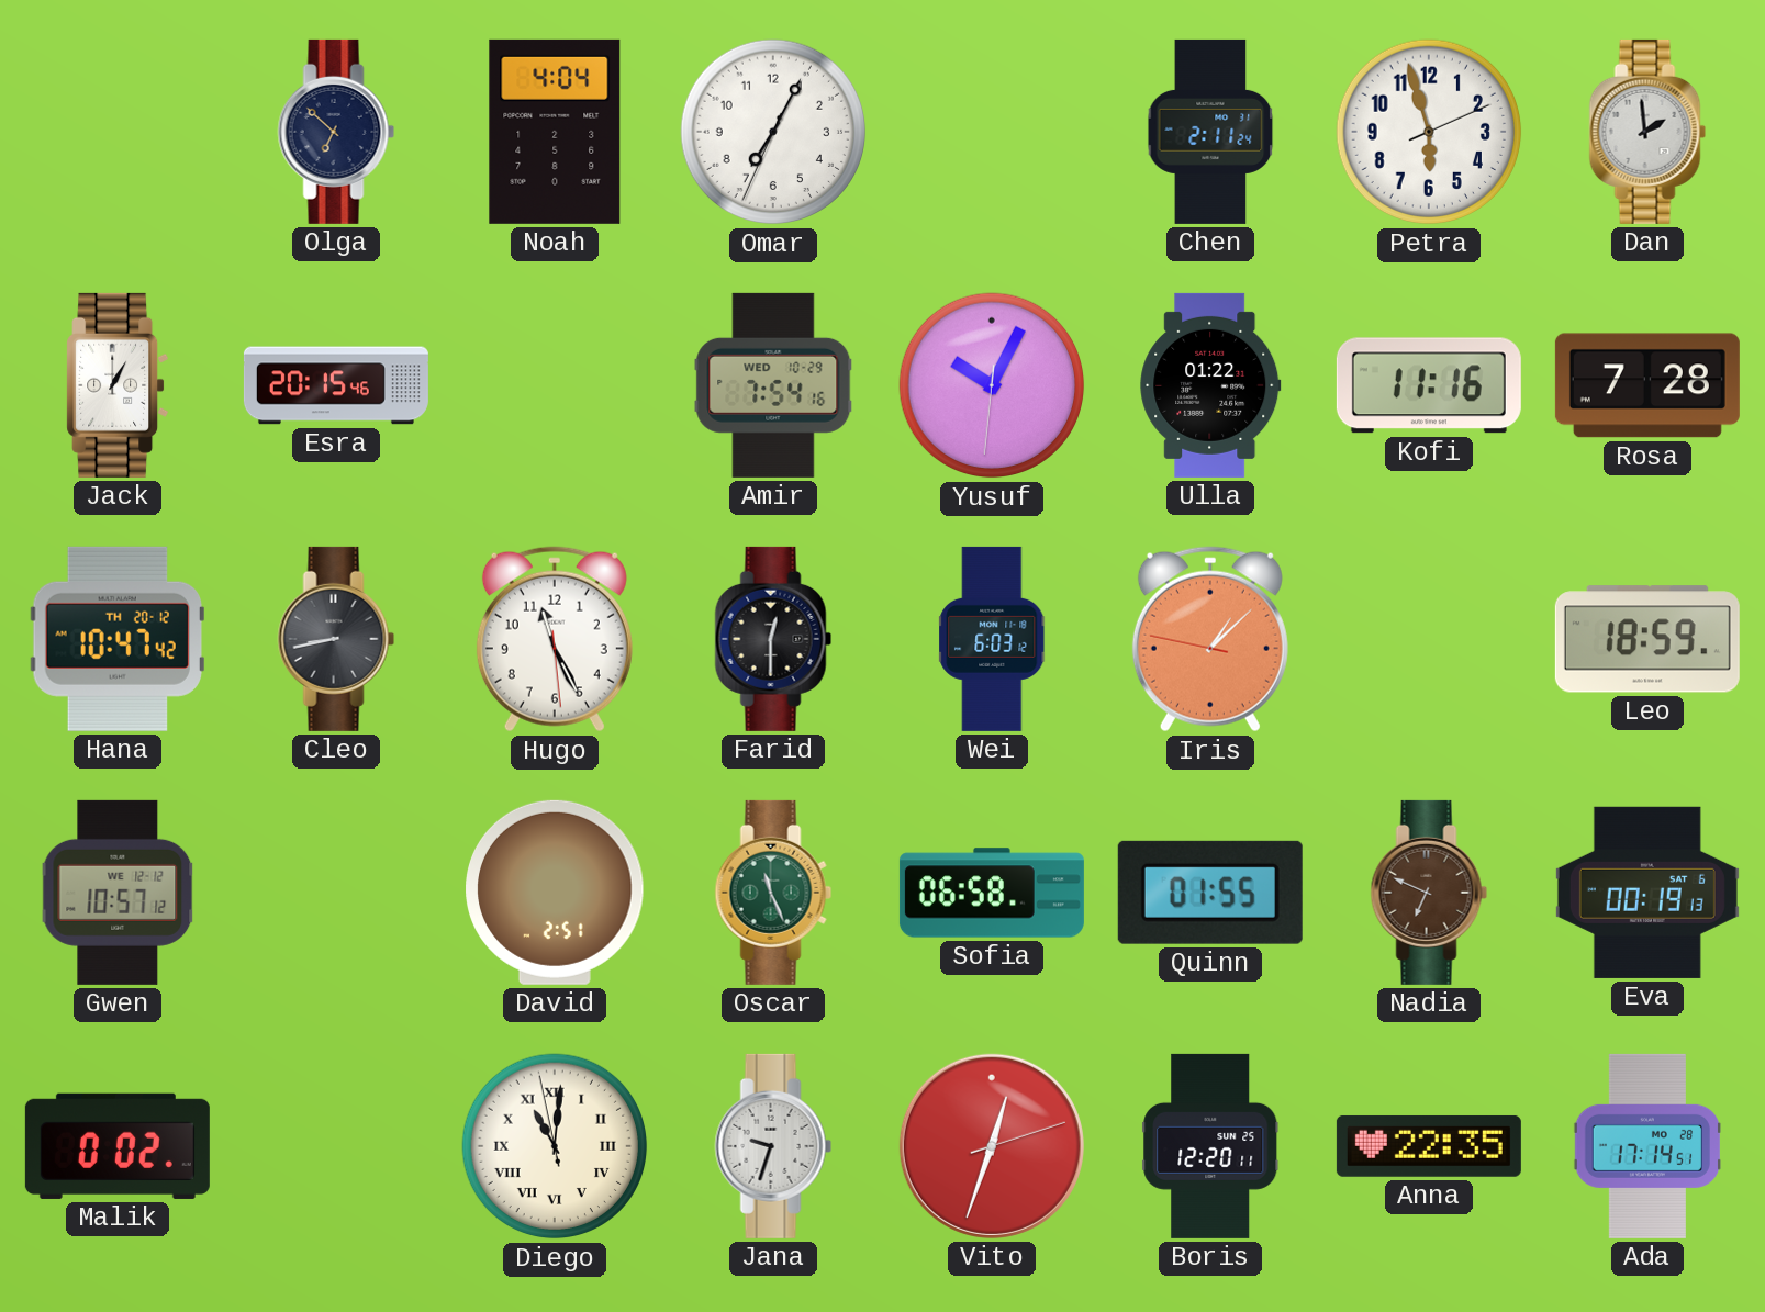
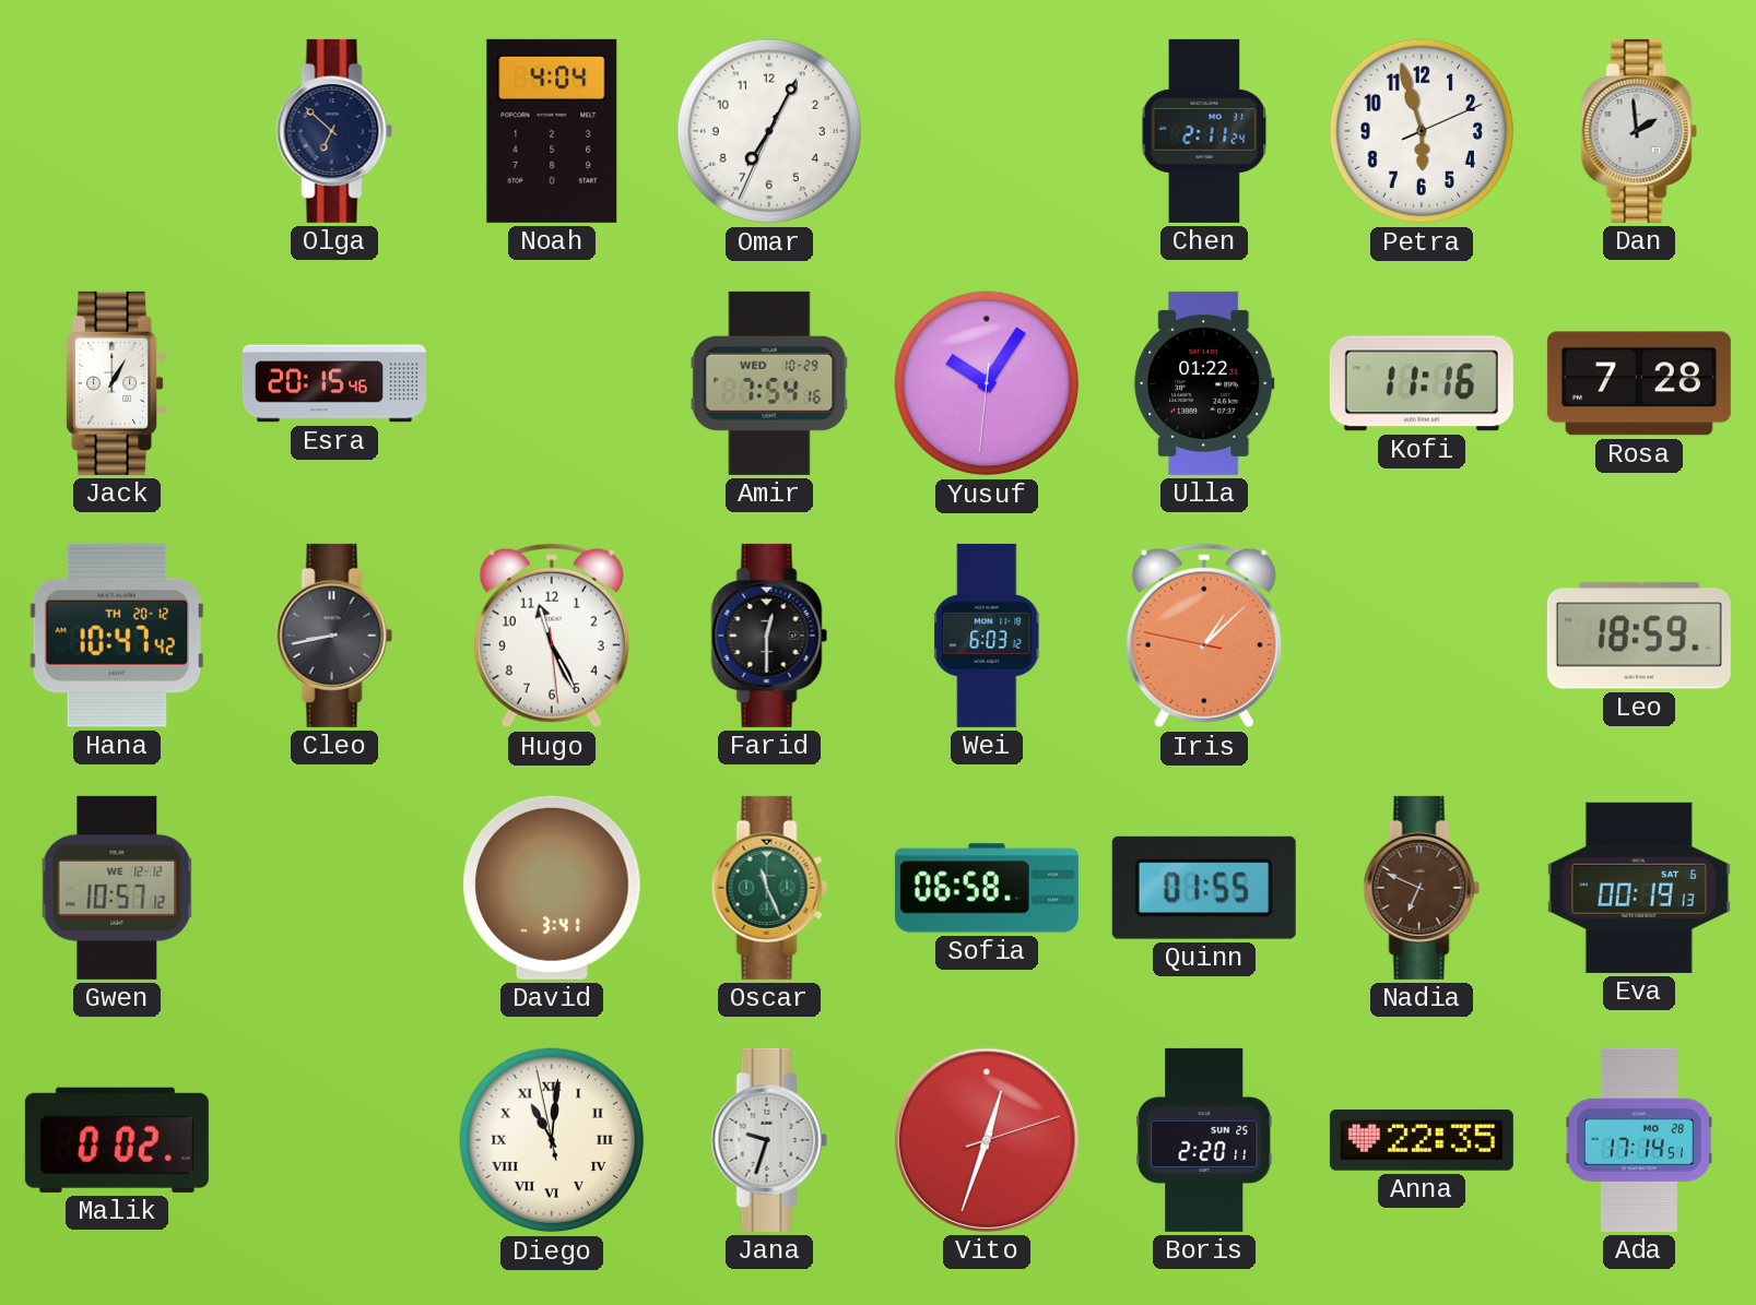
Yusuf: 10:04 -> 10:05
David: 2:51 -> 3:41
Boris: 12:20 -> 2:20
